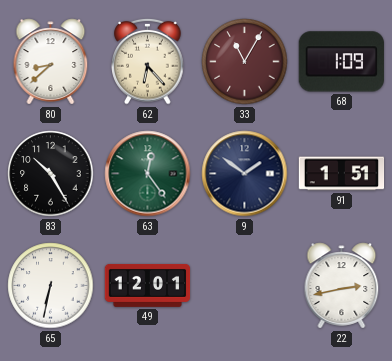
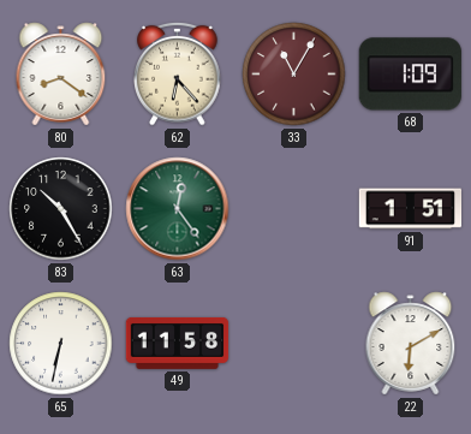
80: 8:38 -> 8:21
9: 1:51 -> none
49: 12:01 -> 11:58
22: 2:43 -> 6:10
